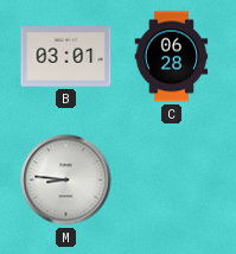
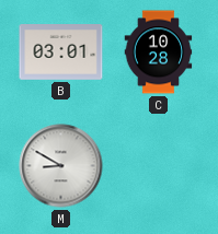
C: 06:28 -> 10:28
M: 8:46 -> 8:50
